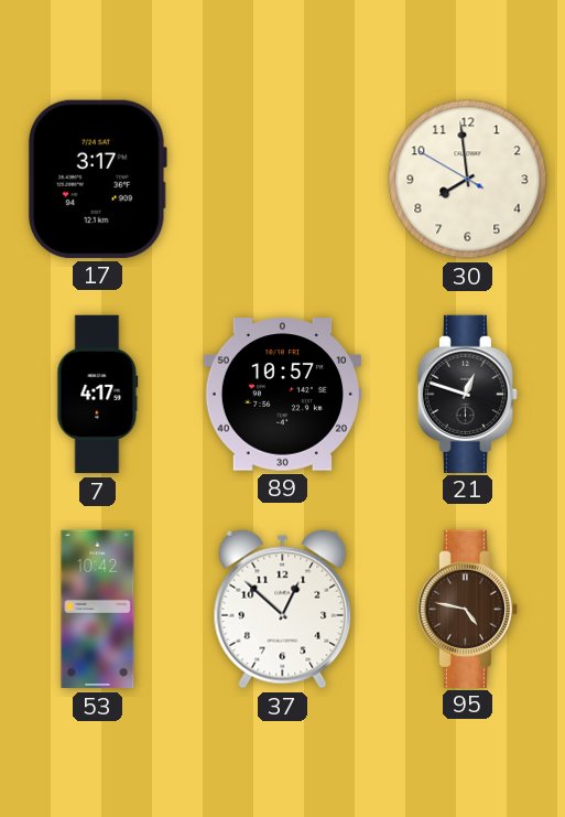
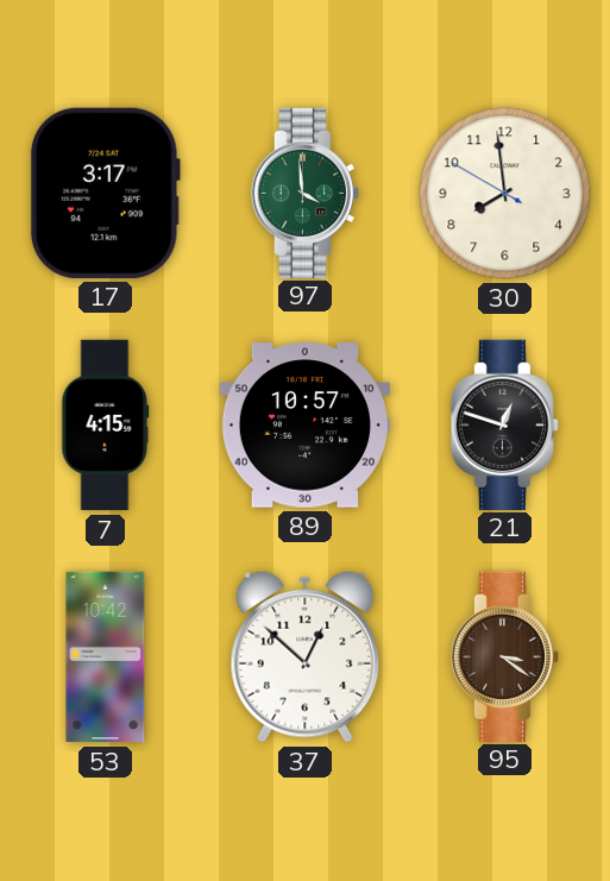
97: none -> 3:59
7: 4:17 -> 4:15
95: 4:47 -> 3:21
